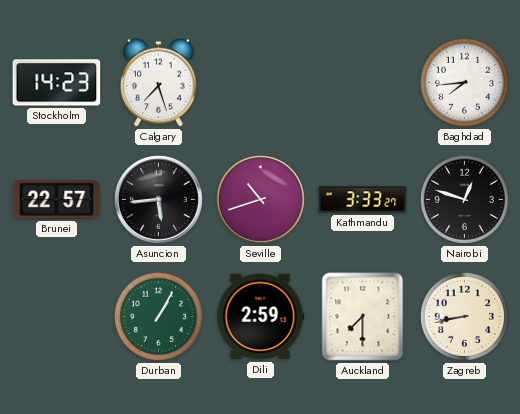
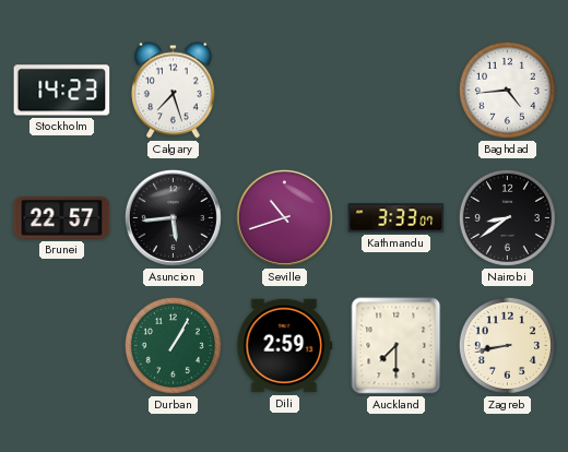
Baghdad: 7:44 -> 4:44
Kathmandu: 3:33:27 -> 3:33:07
Nairobi: 12:48 -> 8:39
